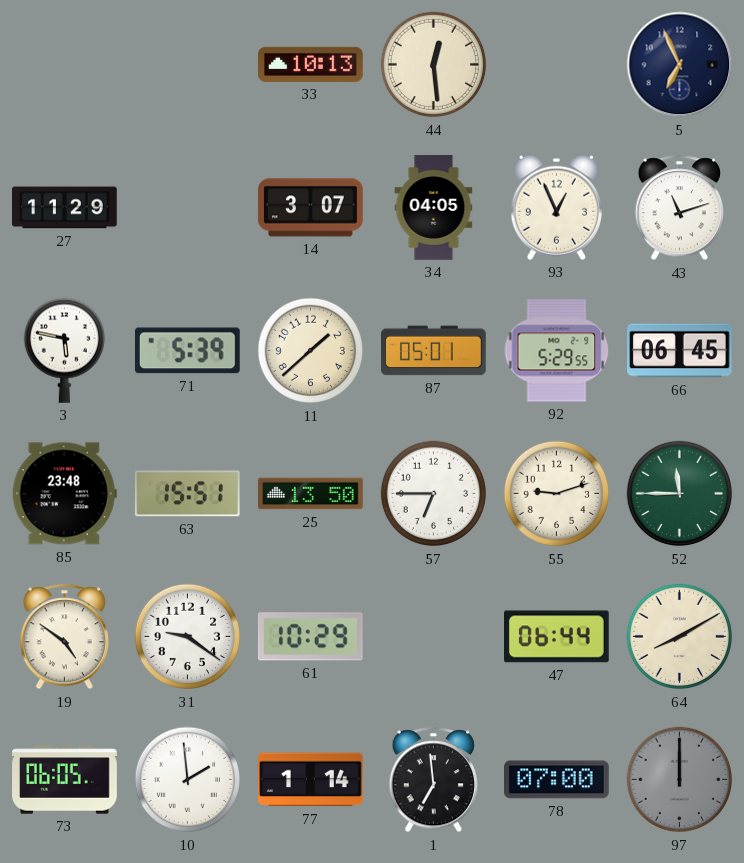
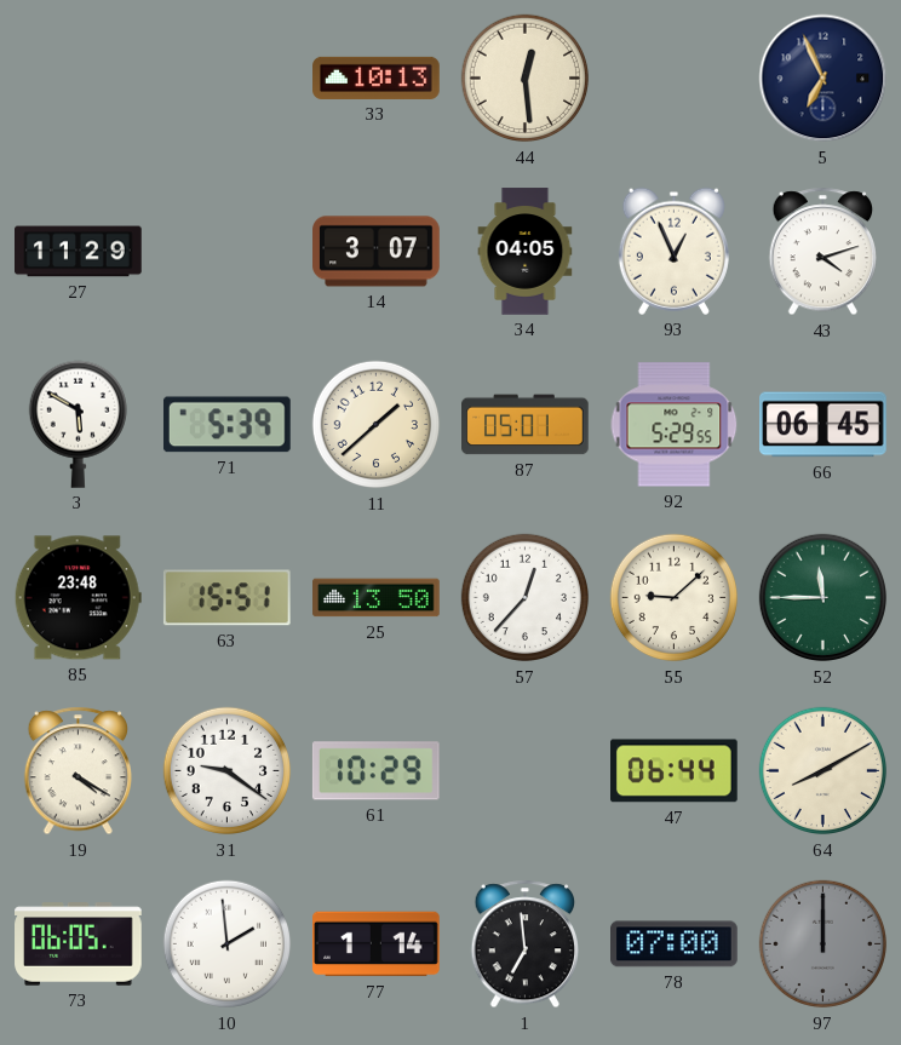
43: 11:12 -> 4:12
3: 5:47 -> 5:50
57: 6:45 -> 12:37
55: 9:12 -> 9:08
19: 4:51 -> 4:20
